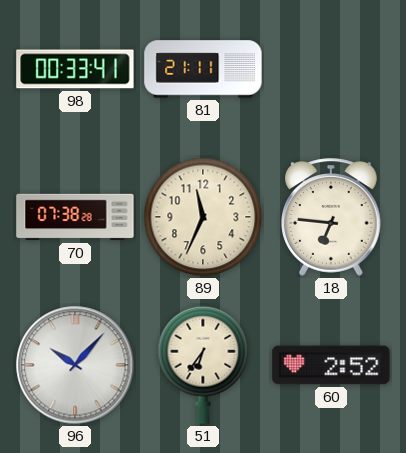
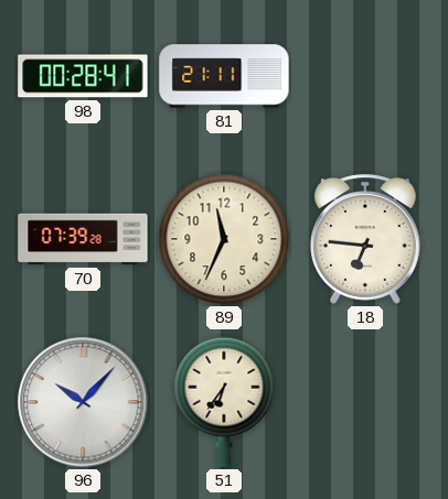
98: 00:33 -> 00:28
70: 07:38 -> 07:39
60: 2:52 -> none
